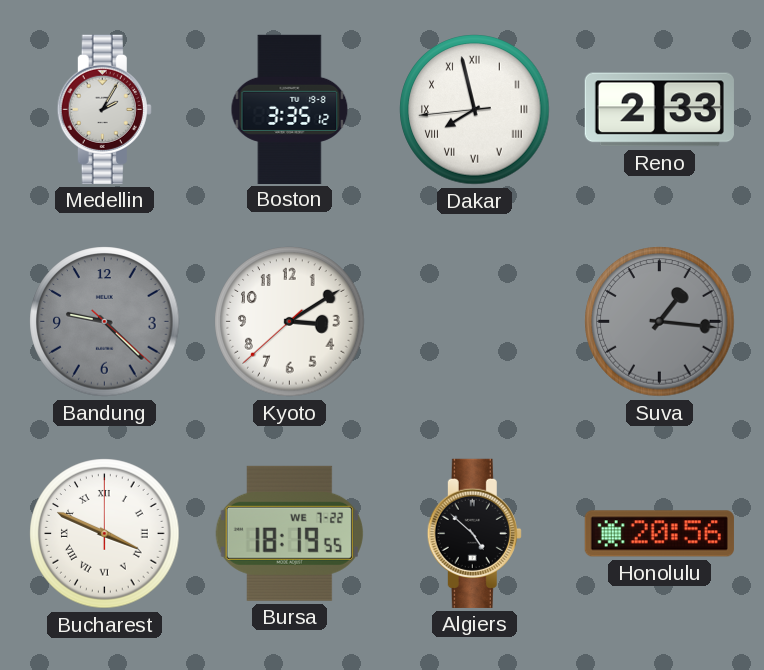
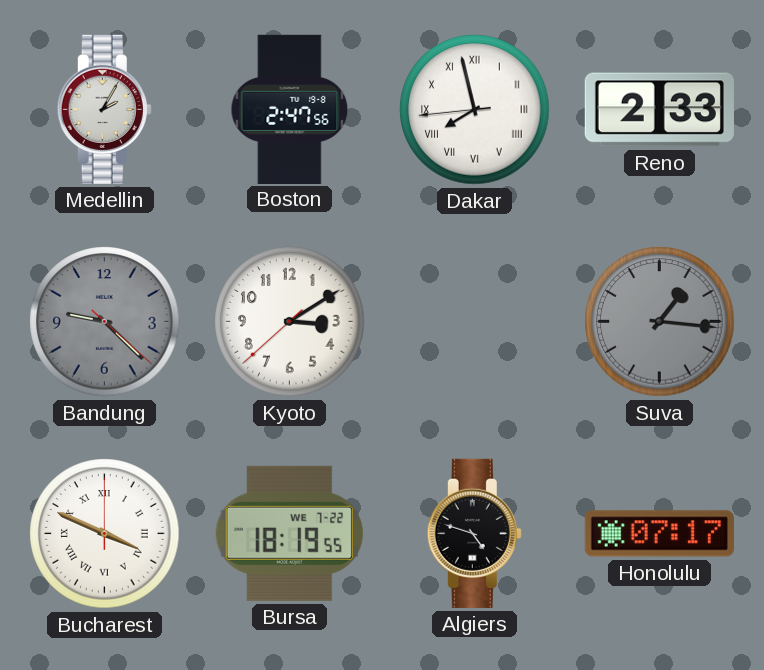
Boston: 3:35 -> 2:47
Algiers: 4:52 -> 4:48
Honolulu: 20:56 -> 07:17
